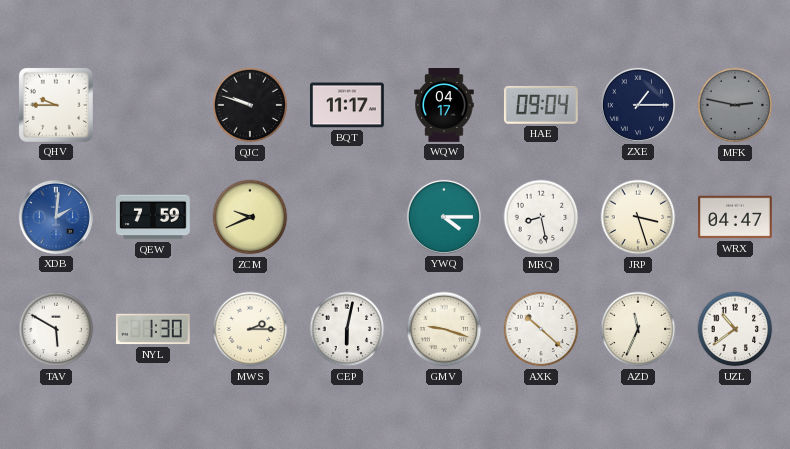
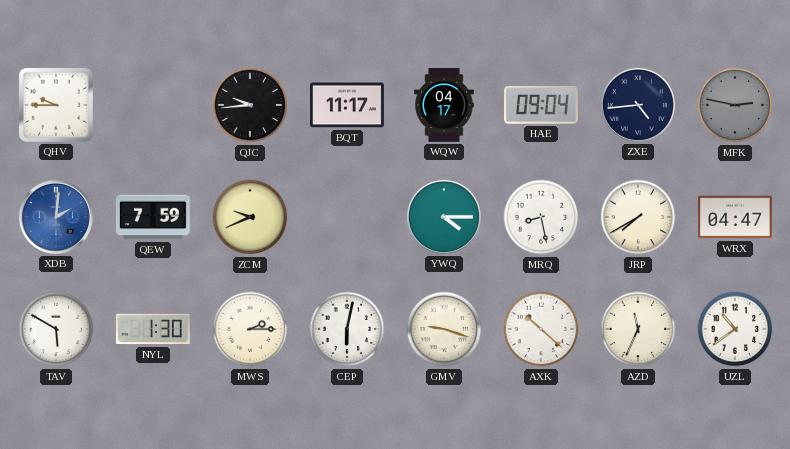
QJC: 9:48 -> 9:44
ZXE: 1:15 -> 4:44
JRP: 3:27 -> 7:40
